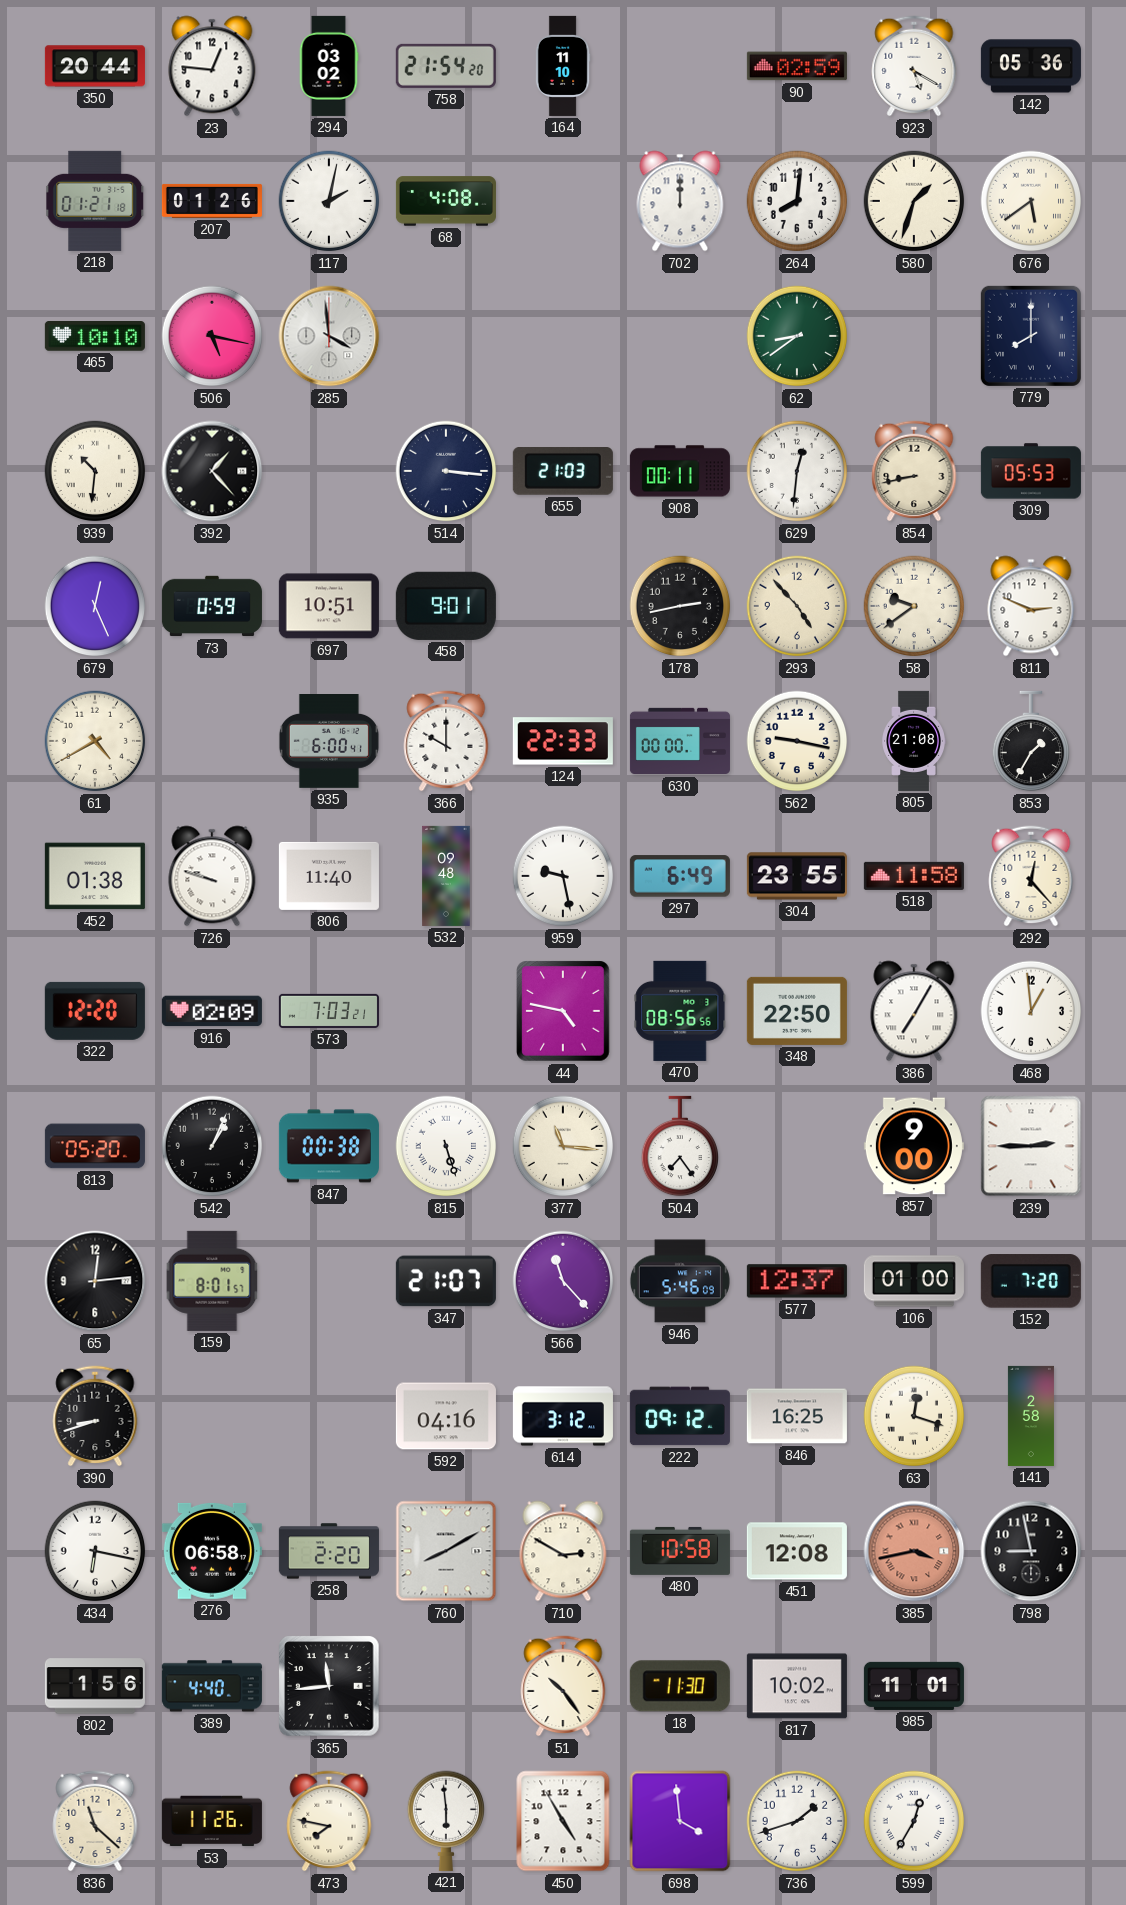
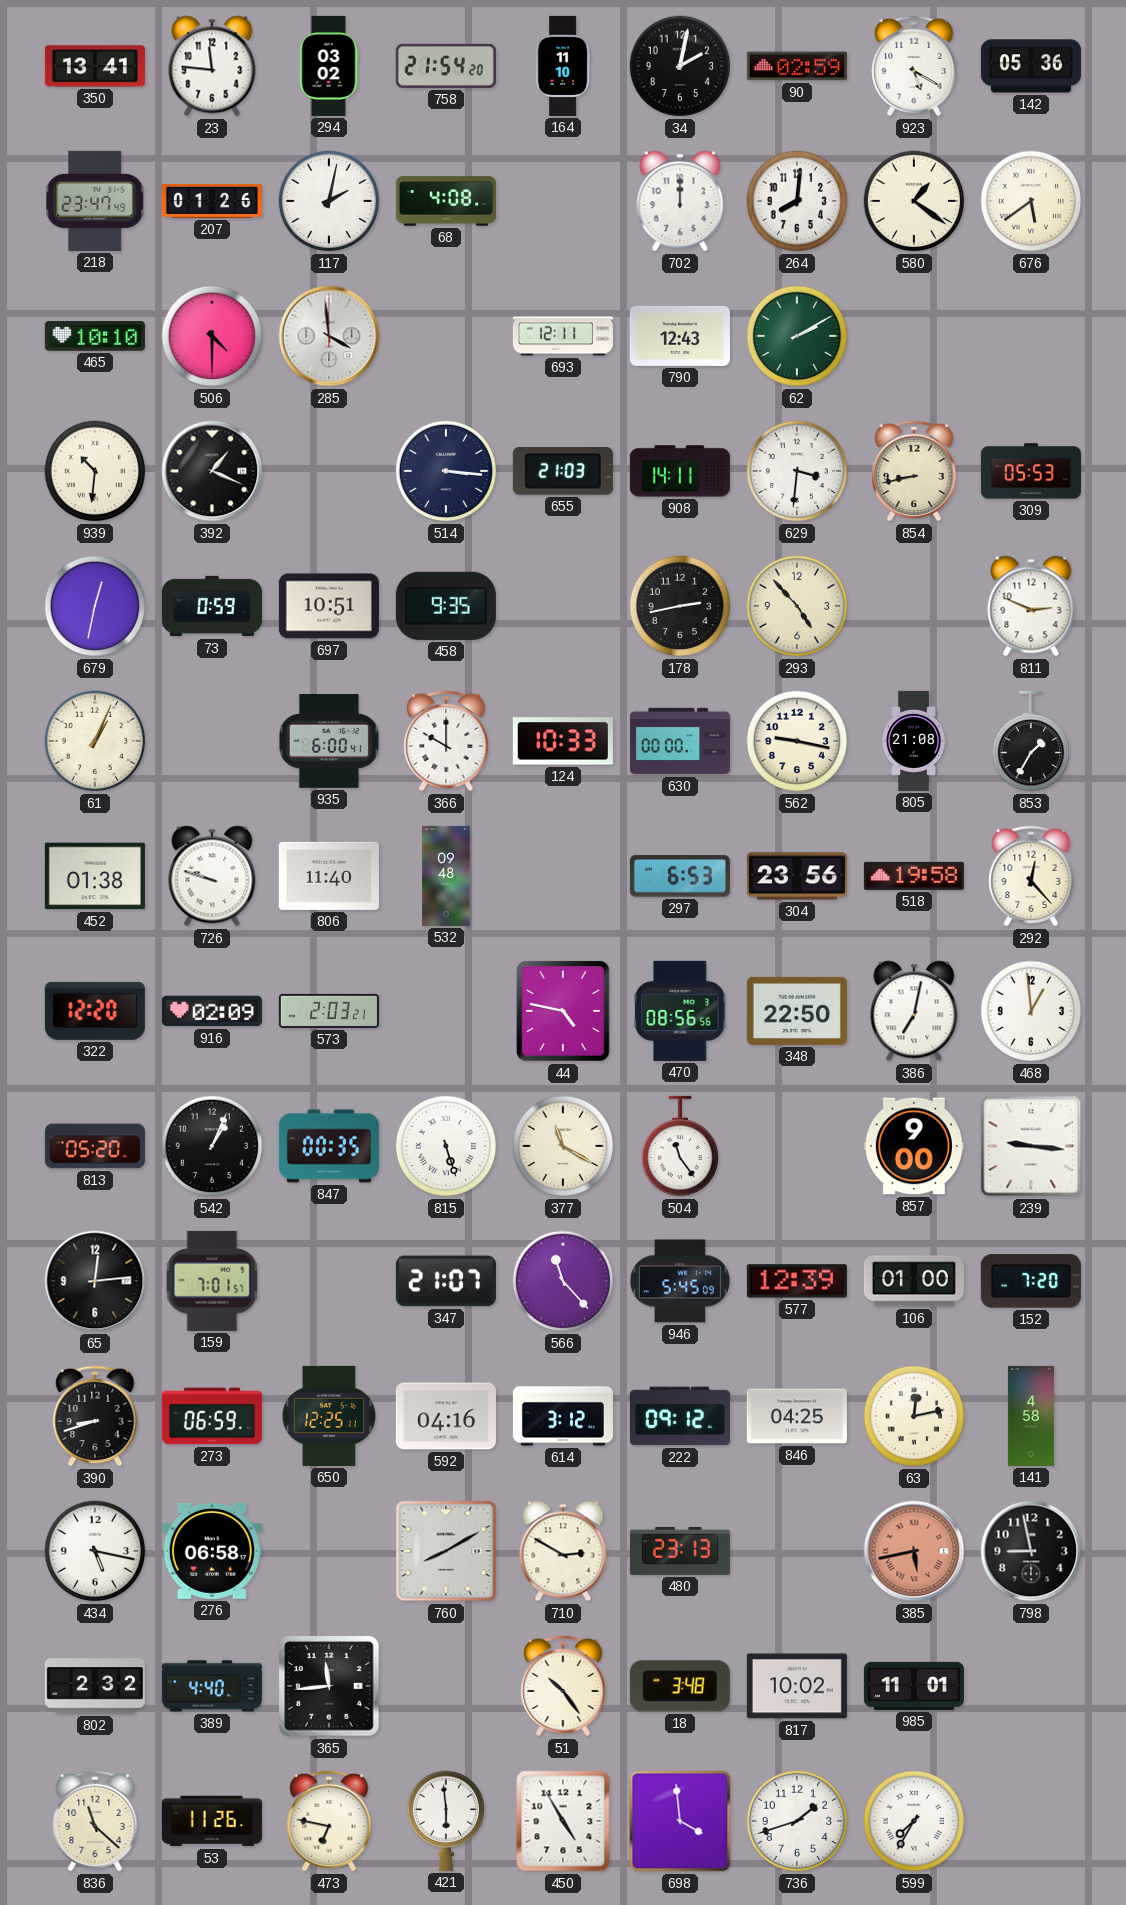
350: 20:44 -> 13:41
23: 12:46 -> 11:46
34: none -> 2:02
218: 01:21 -> 23:47
580: 1:33 -> 1:21
506: 5:17 -> 4:30
693: none -> 12:11
790: none -> 12:43
62: 8:39 -> 2:10
779: 8:00 -> none
392: 1:23 -> 1:19
908: 00:11 -> 14:11
629: 12:31 -> 3:31
679: 12:26 -> 12:32
458: 9:01 -> 9:35
58: 9:39 -> none
61: 4:40 -> 1:04
124: 22:33 -> 10:33
959: 9:28 -> none
297: 6:49 -> 6:53
304: 23:55 -> 23:56
518: 11:58 -> 19:58
573: 7:03 -> 2:03
386: 7:05 -> 7:02
847: 00:38 -> 00:35
377: 11:16 -> 11:20
504: 7:24 -> 11:24
239: 2:45 -> 9:16
159: 8:01 -> 7:01
946: 5:46 -> 5:45
577: 12:37 -> 12:39
273: none -> 06:59
650: none -> 12:25
846: 16:25 -> 04:25
63: 12:18 -> 12:13
141: 2:58 -> 4:58
434: 6:17 -> 5:17
258: 2:20 -> none
480: 10:58 -> 23:13
451: 12:08 -> none
385: 3:43 -> 5:43
802: 1:56 -> 2:32
18: 11:30 -> 3:48
473: 7:47 -> 6:47
599: 12:35 -> 7:35
